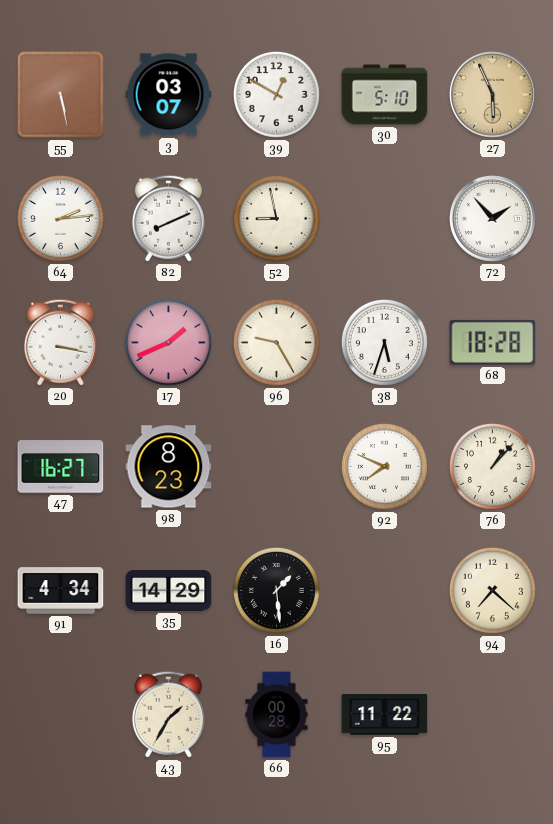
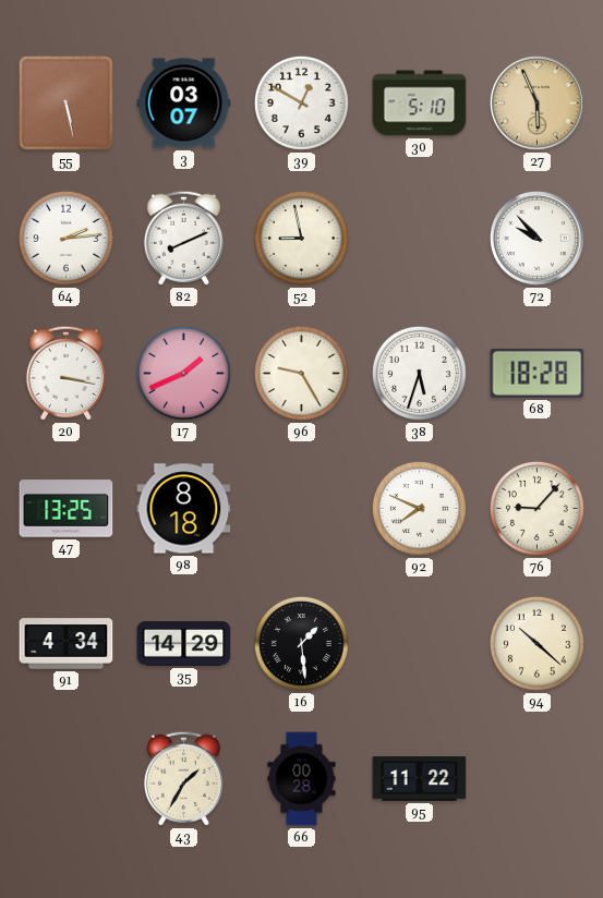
72: 1:53 -> 9:53
47: 16:27 -> 13:25
98: 8:23 -> 8:18
76: 1:07 -> 9:07
94: 7:22 -> 10:22
